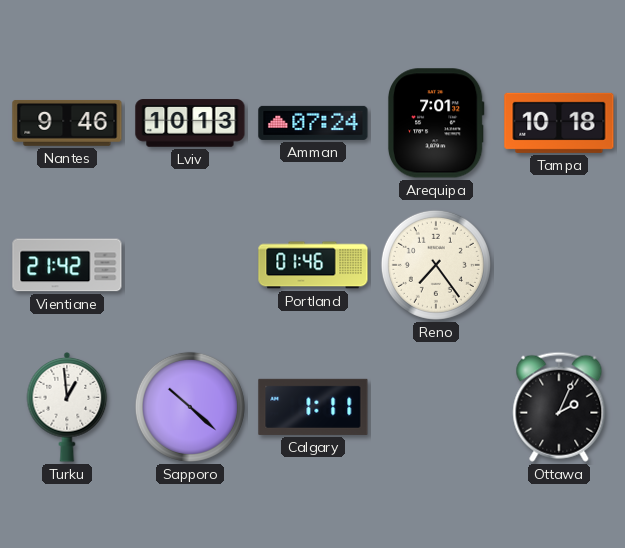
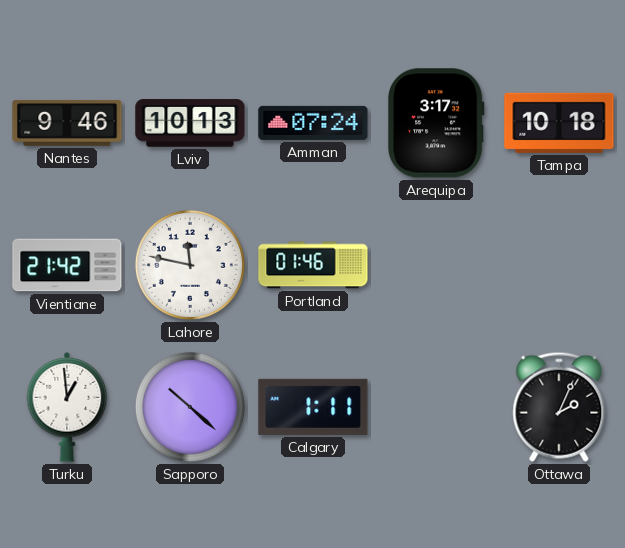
Arequipa: 7:01 -> 3:17
Lahore: none -> 11:47
Reno: 7:24 -> none
